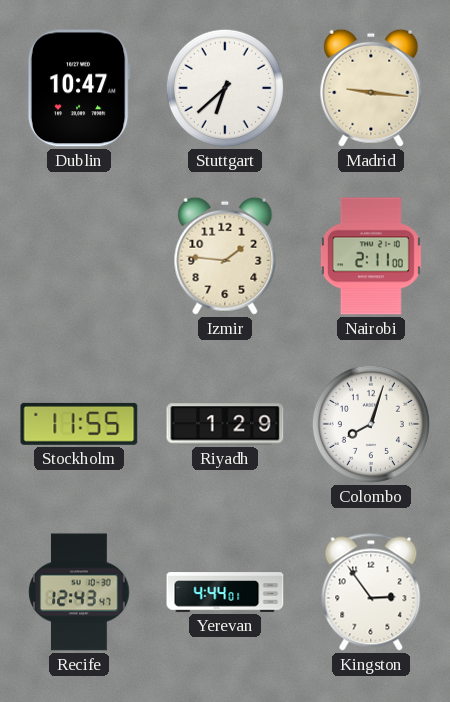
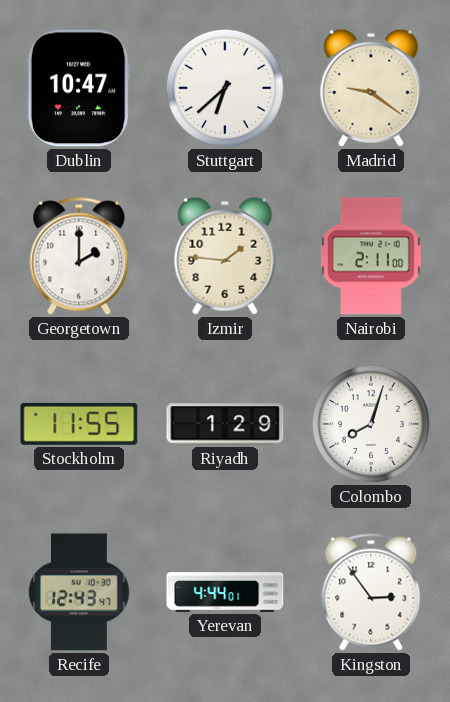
Madrid: 9:16 -> 9:21
Georgetown: none -> 2:00
